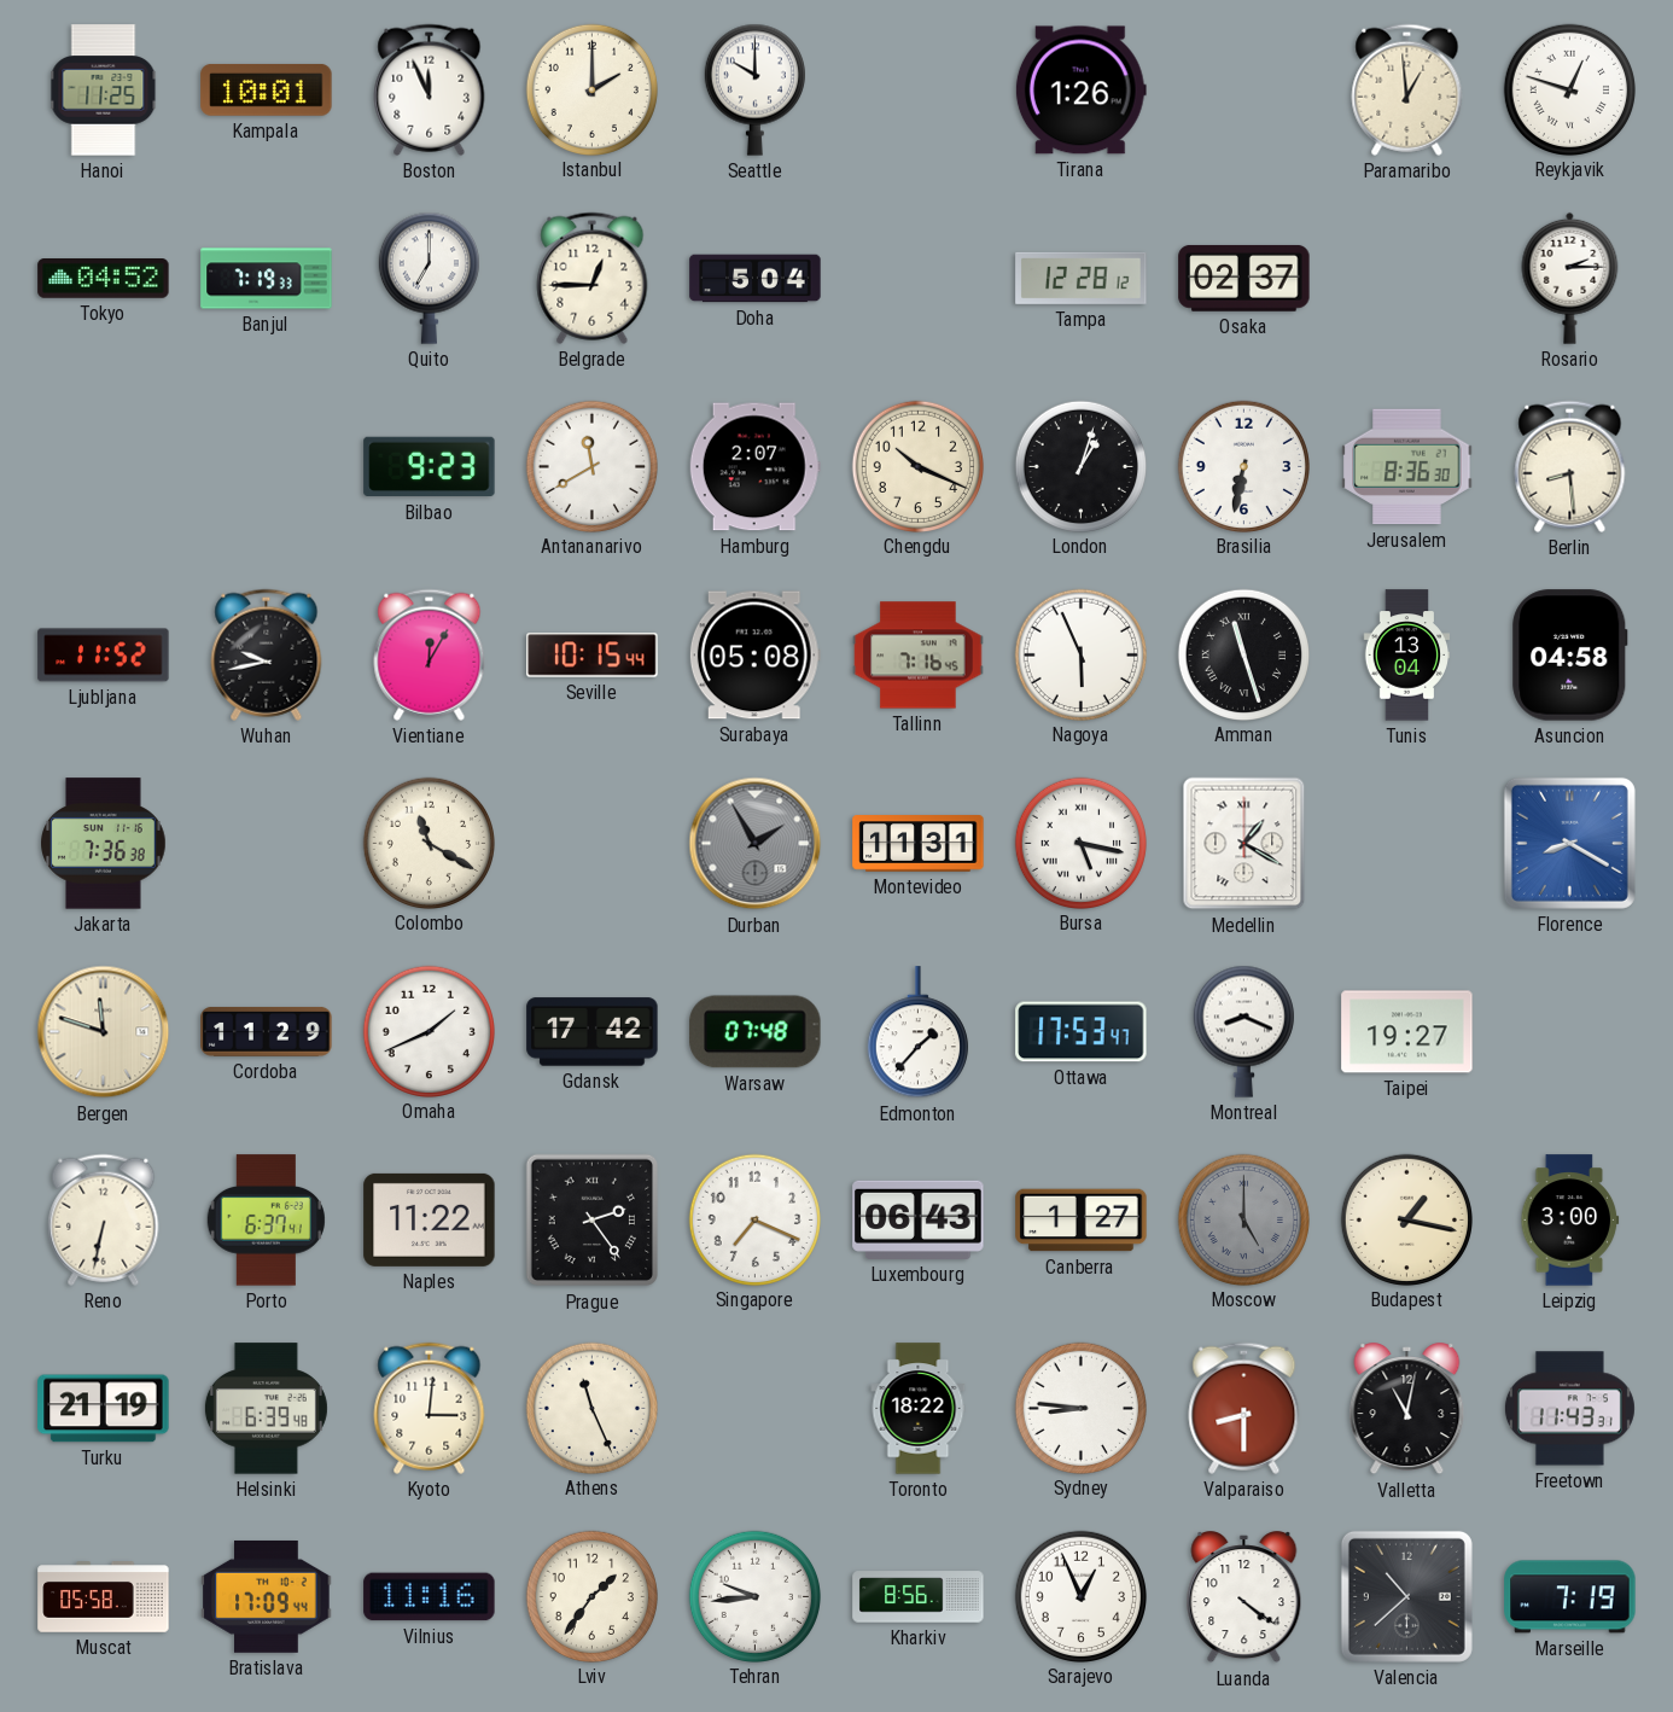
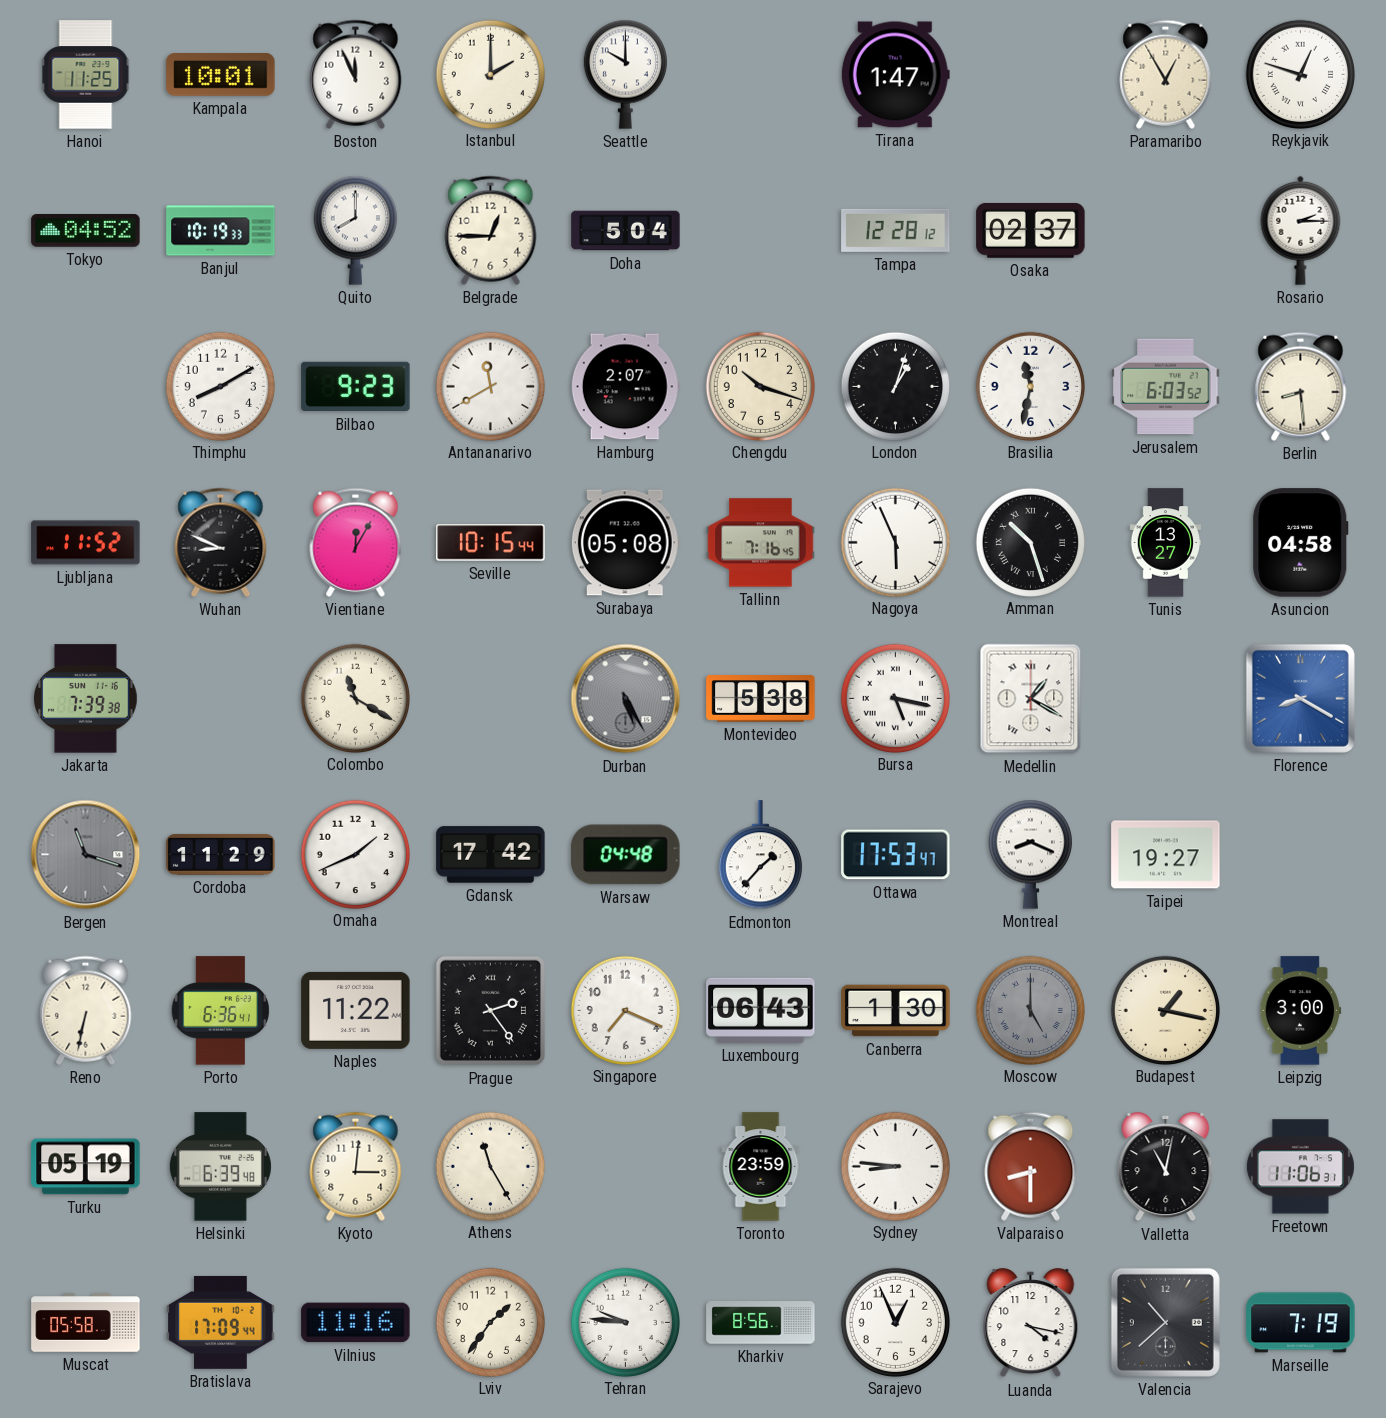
Tirana: 1:26 -> 1:47
Paramaribo: 12:59 -> 12:55
Banjul: 7:19 -> 10:19
Quito: 7:00 -> 8:00
Thimphu: none -> 8:10
Chengdu: 10:19 -> 10:18
Brasilia: 6:32 -> 11:32
Jerusalem: 8:36 -> 6:03
Wuhan: 9:43 -> 8:49
Amman: 11:27 -> 10:27
Tunis: 13:04 -> 13:27
Jakarta: 7:36 -> 7:39
Durban: 1:55 -> 5:25
Montevideo: 11:31 -> 5:38
Bergen: 11:48 -> 11:18
Bergen dial: cream -> grey
Warsaw: 07:48 -> 04:48
Porto: 6:37 -> 6:36
Canberra: 1:27 -> 1:30
Turku: 21:19 -> 05:19
Athens: 11:26 -> 11:25
Toronto: 18:22 -> 23:59
Freetown: 11:43 -> 11:06
Tehran: 9:44 -> 9:46
Luanda: 4:21 -> 4:17
